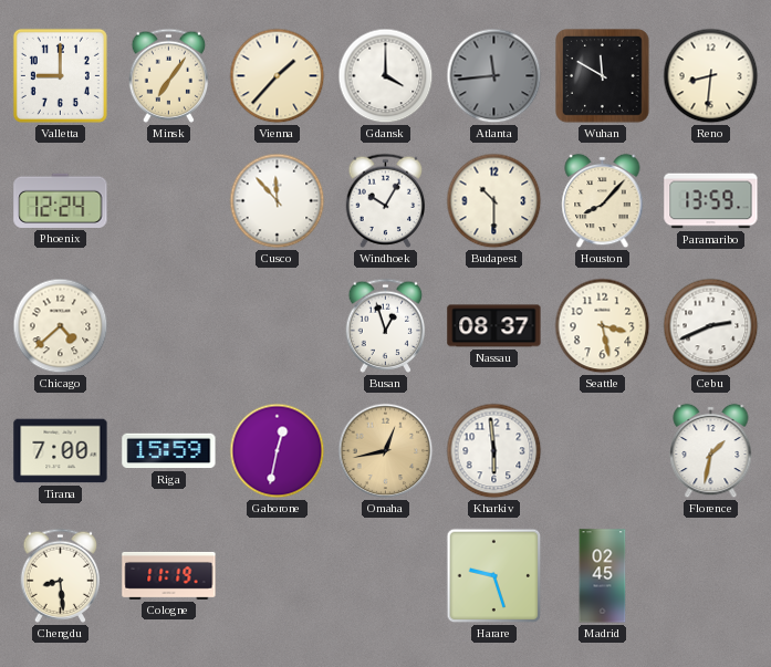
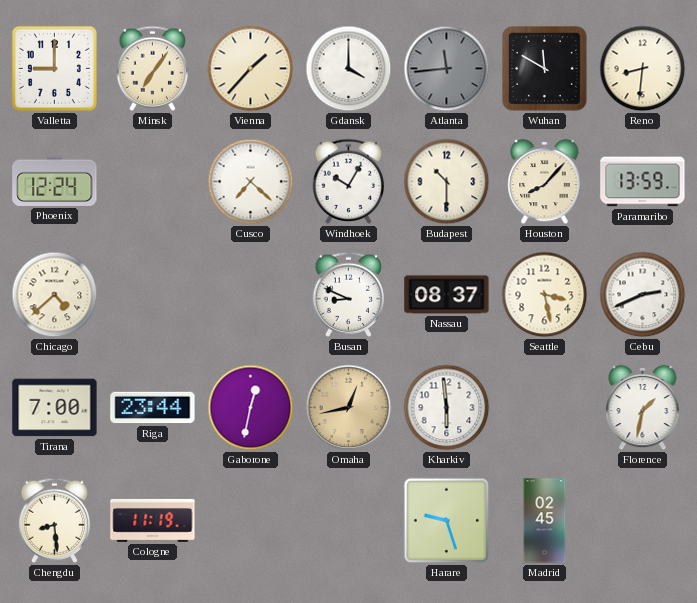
Cusco: 11:53 -> 7:22
Busan: 12:57 -> 8:49
Riga: 15:59 -> 23:44
